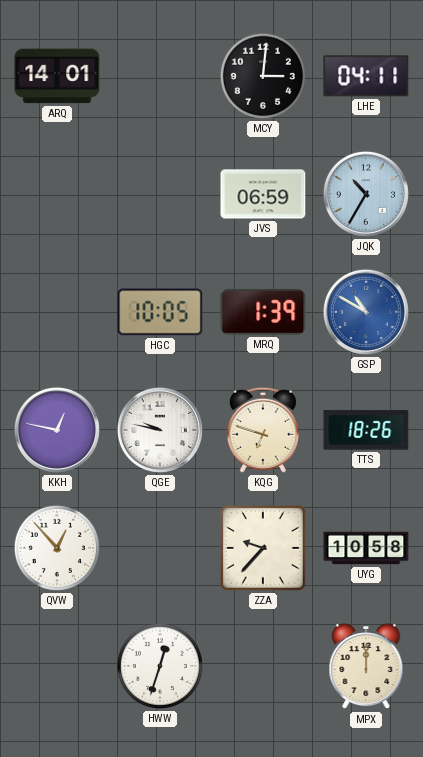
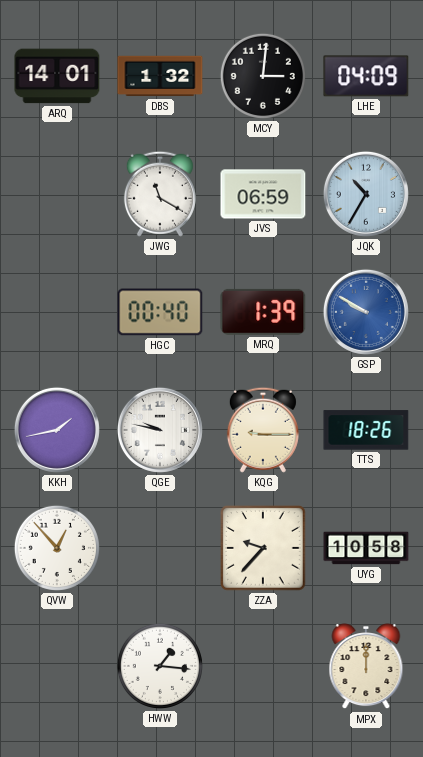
DBS: none -> 1:32
LHE: 04:11 -> 04:09
JWG: none -> 11:20
HGC: 10:05 -> 00:40
GSP: 10:50 -> 9:50
KKH: 12:47 -> 1:43
KQG: 6:48 -> 9:15
HWW: 12:33 -> 1:16
